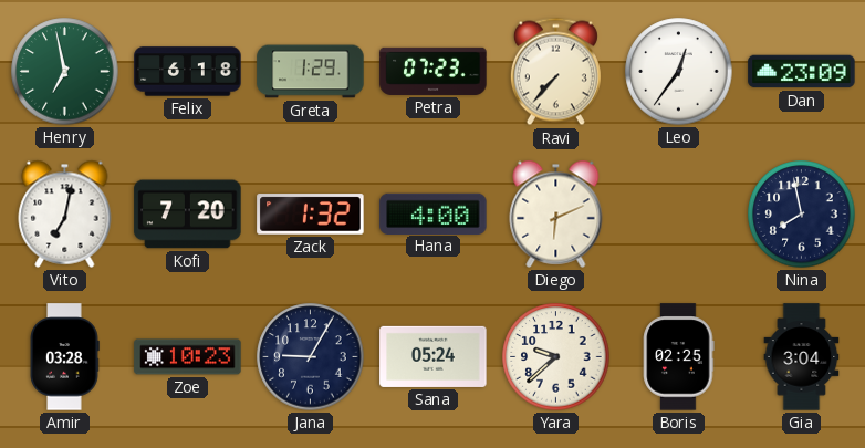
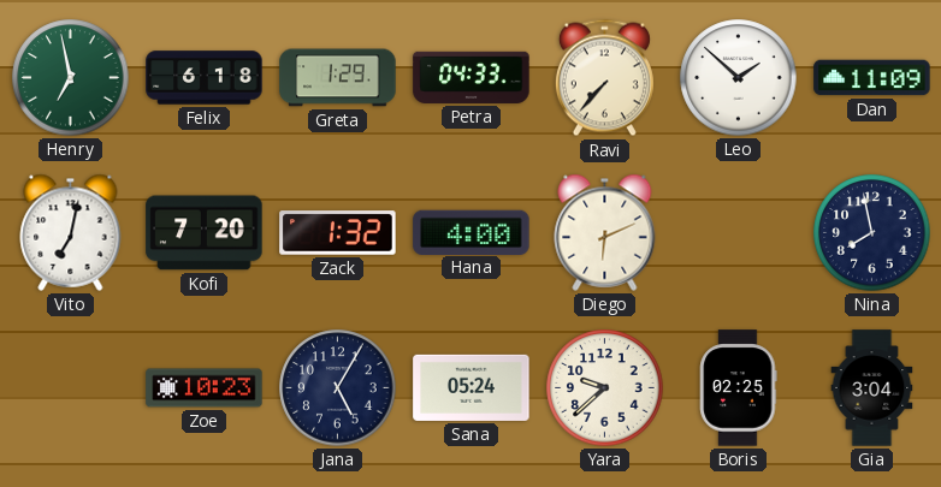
Petra: 07:23 -> 04:33
Leo: 12:36 -> 1:52
Dan: 23:09 -> 11:09
Amir: 03:28 -> none
Jana: 9:05 -> 5:05
